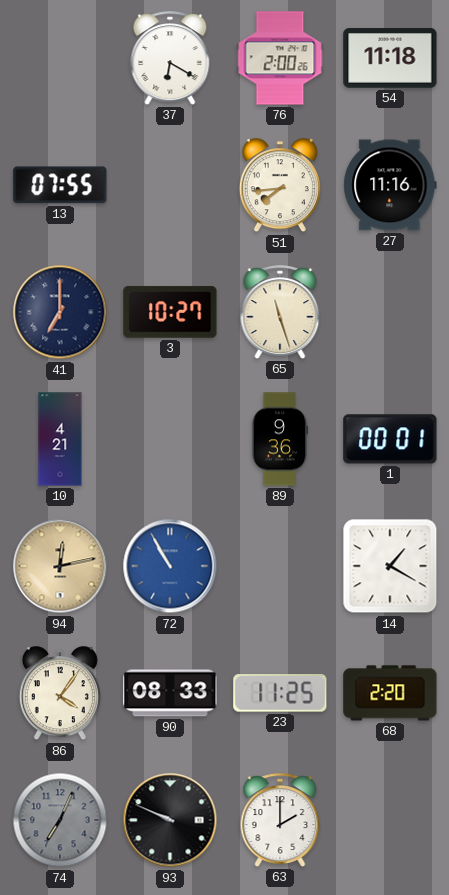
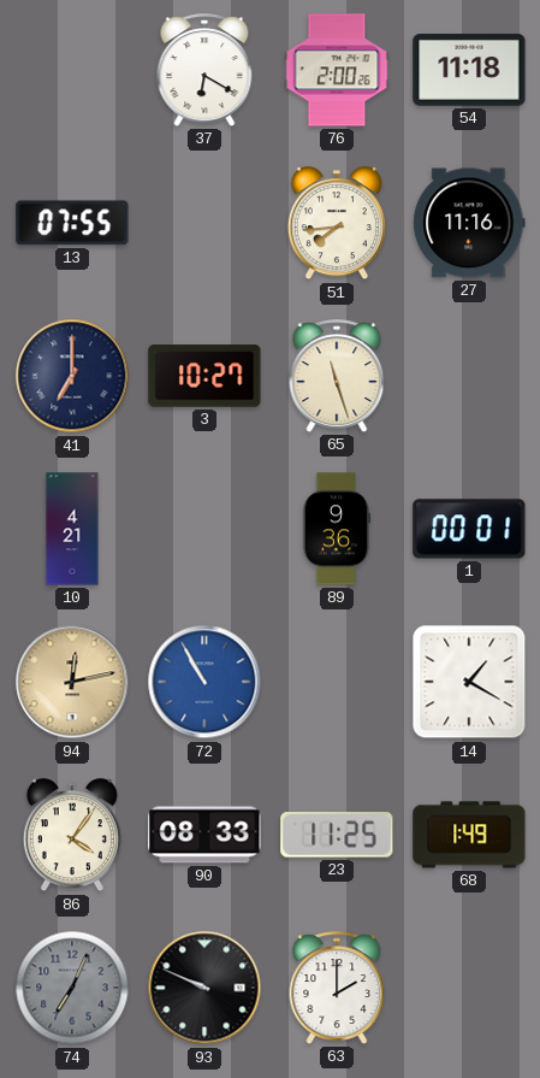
68: 2:20 -> 1:49
